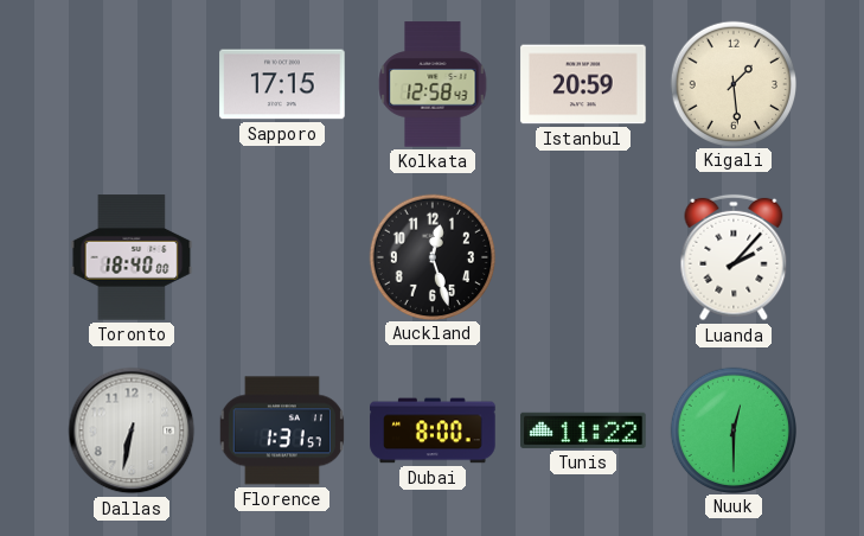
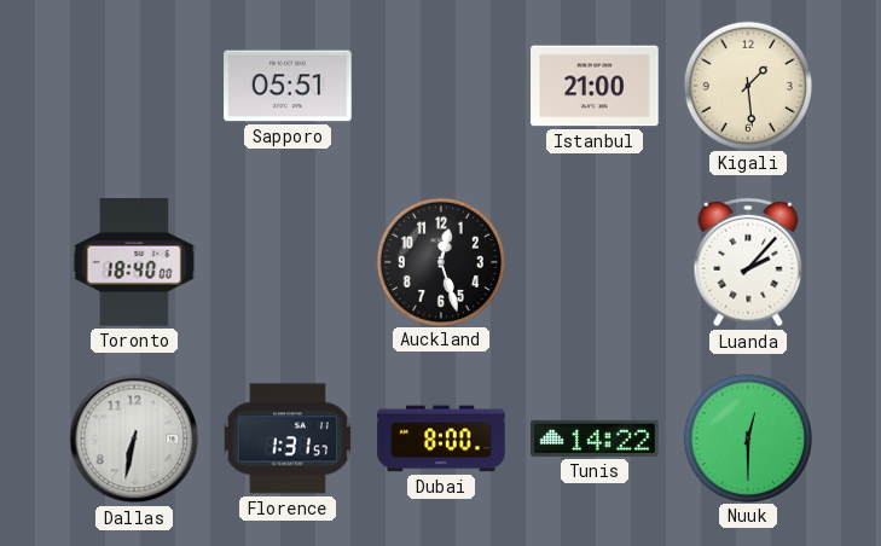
Sapporo: 17:15 -> 05:51
Kolkata: 12:58 -> none
Istanbul: 20:59 -> 21:00
Tunis: 11:22 -> 14:22
